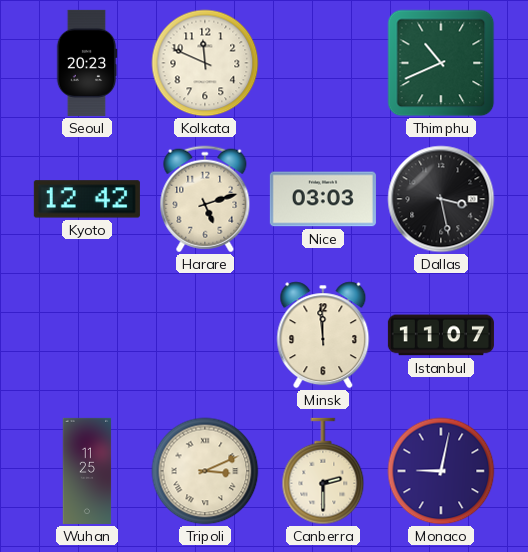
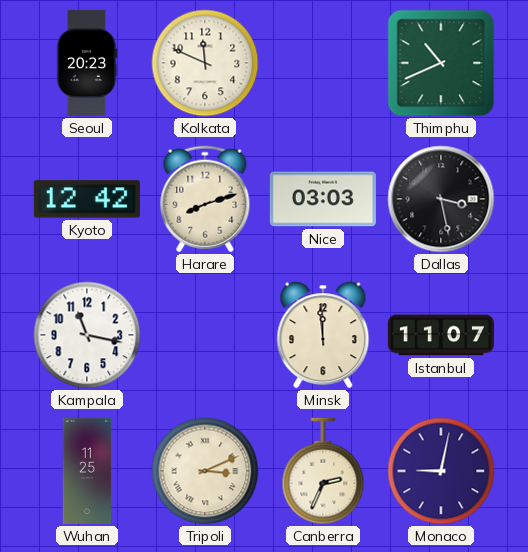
Harare: 5:12 -> 8:12
Kampala: none -> 11:17
Canberra: 2:30 -> 2:34
